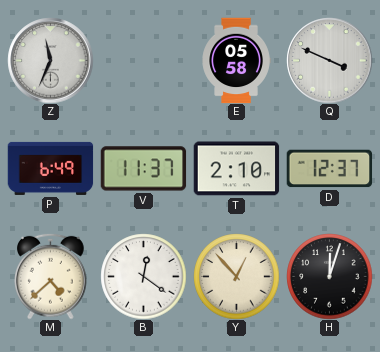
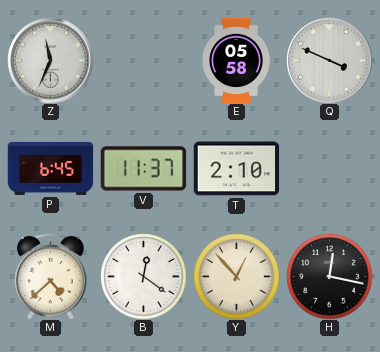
P: 6:49 -> 6:45
D: 12:37 -> none
H: 12:03 -> 12:17
